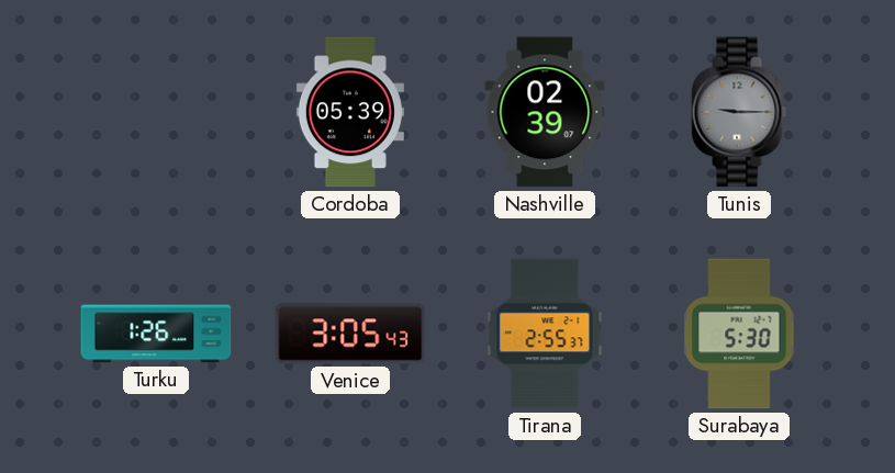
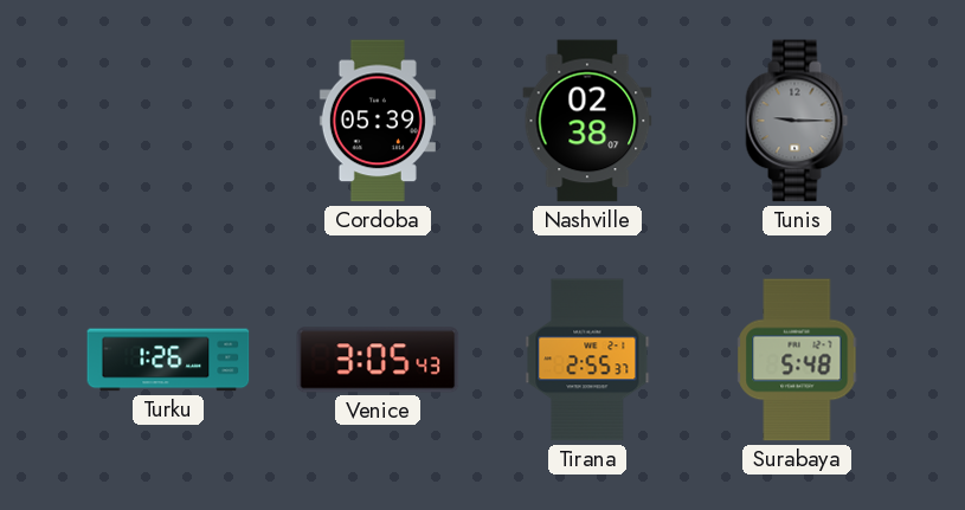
Nashville: 02:39 -> 02:38
Surabaya: 5:30 -> 5:48
